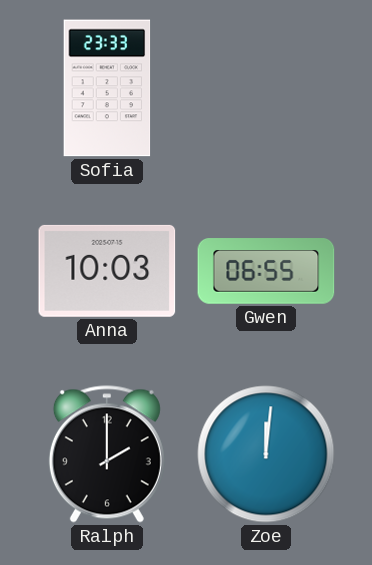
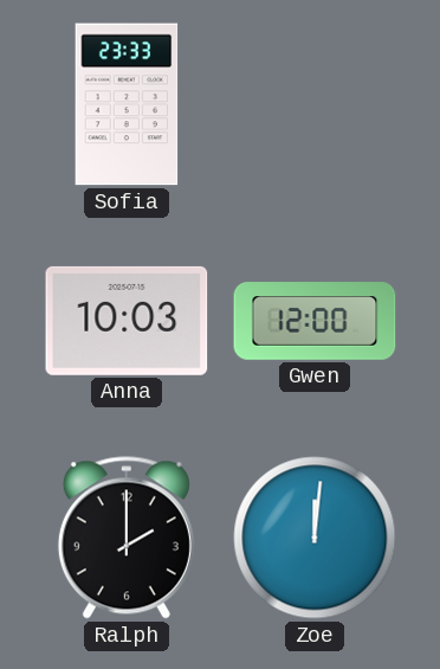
Gwen: 06:55 -> 12:00
